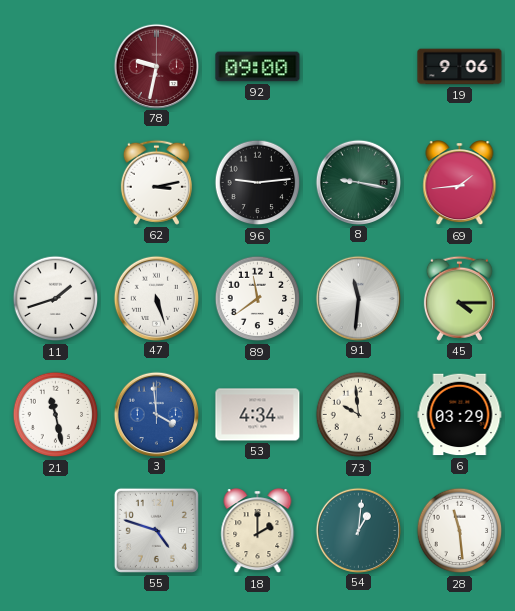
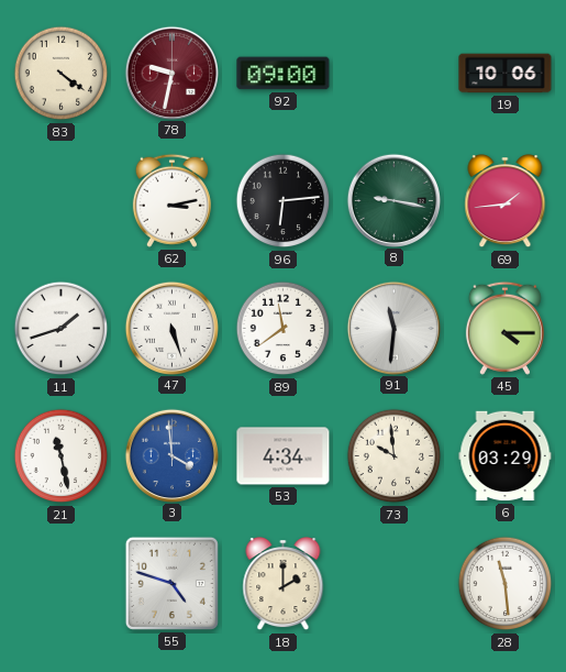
83: none -> 4:21
19: 9:06 -> 10:06
96: 9:14 -> 6:14
54: 1:01 -> none
